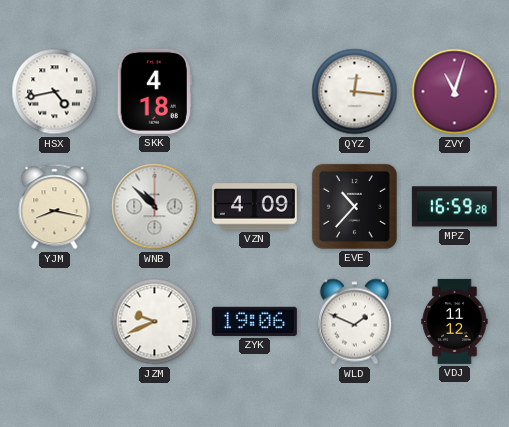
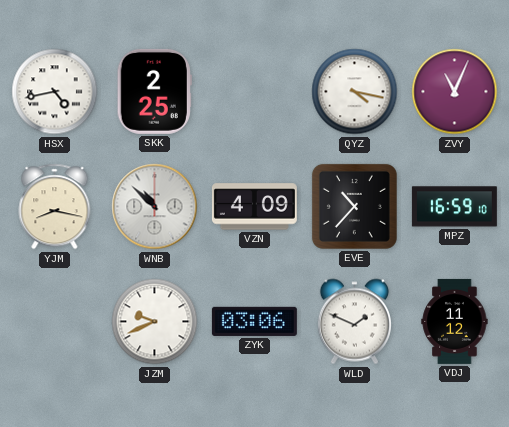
SKK: 4:18 -> 2:25
QYZ: 12:16 -> 4:17
ZVY: 11:03 -> 11:04
MPZ: 16:59:28 -> 16:59:10
ZYK: 19:06 -> 03:06
